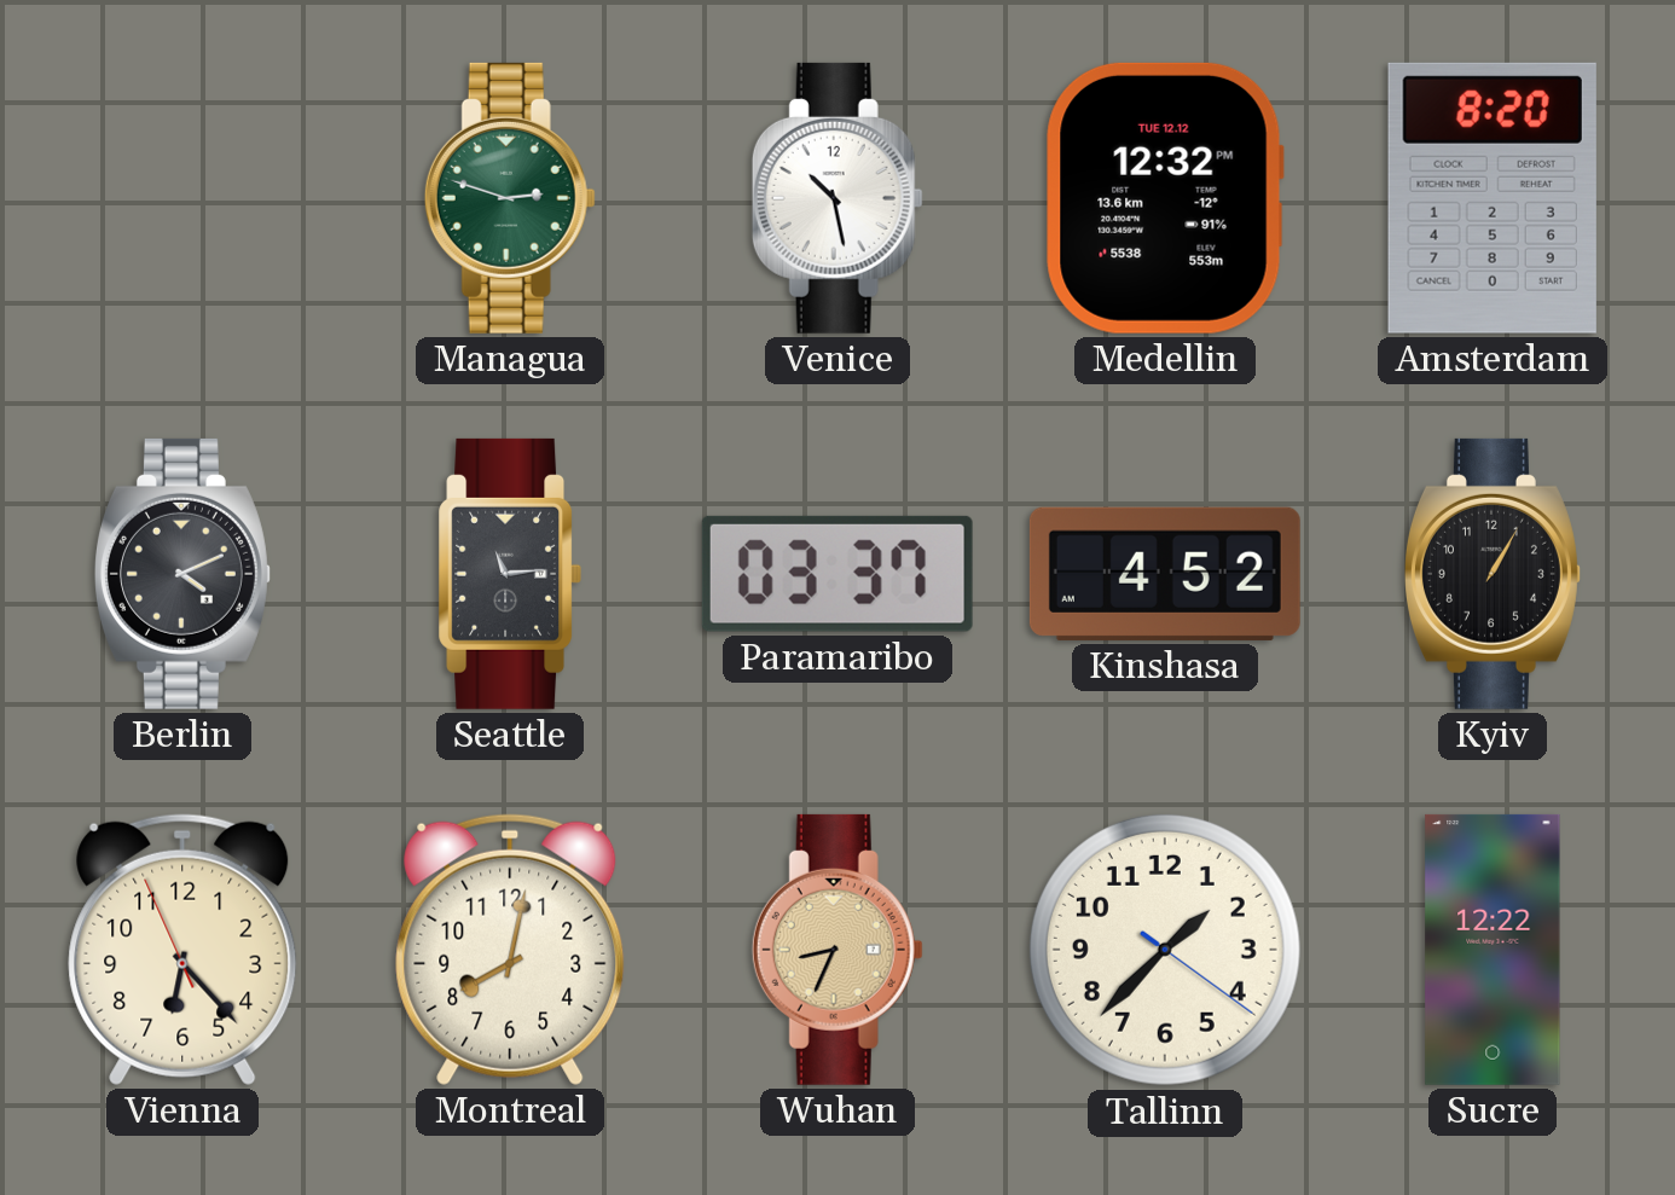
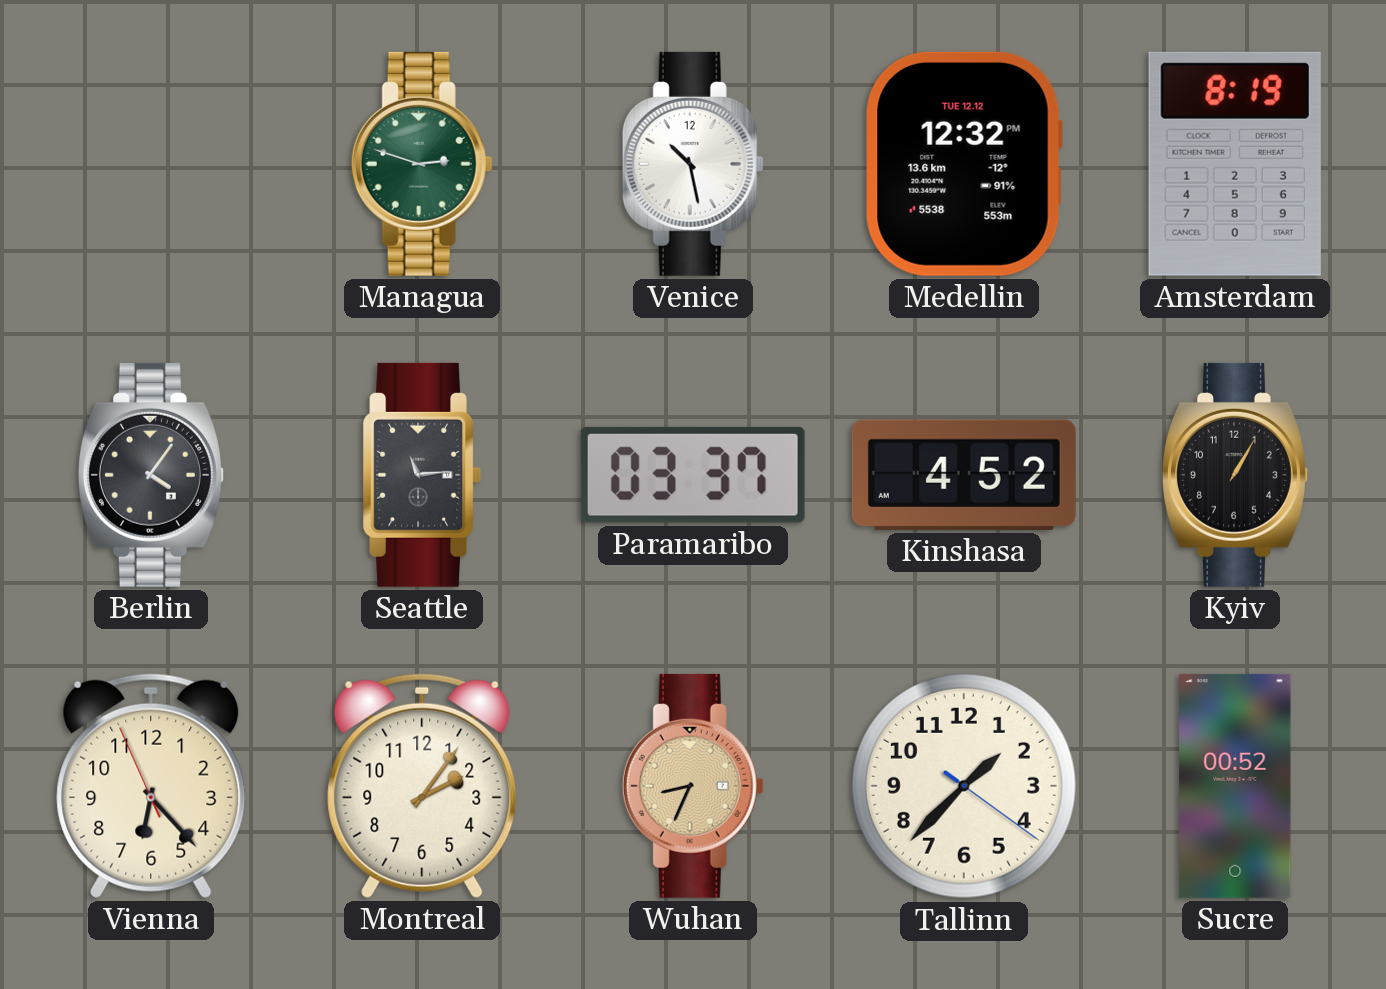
Amsterdam: 8:20 -> 8:19
Berlin: 4:11 -> 4:06
Montreal: 8:02 -> 2:06
Sucre: 12:22 -> 00:52
